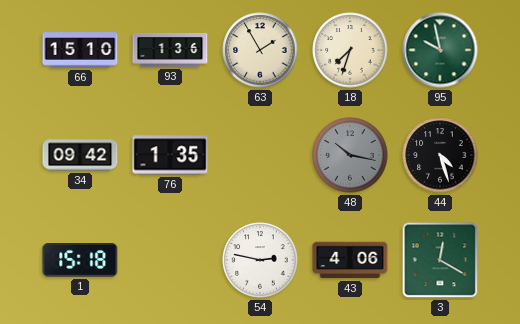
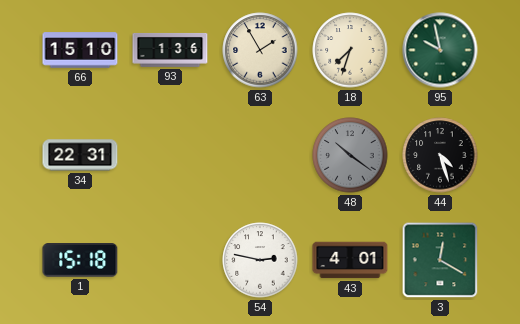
34: 09:42 -> 22:31
76: 1:35 -> none
48: 10:17 -> 10:21
43: 4:06 -> 4:01
